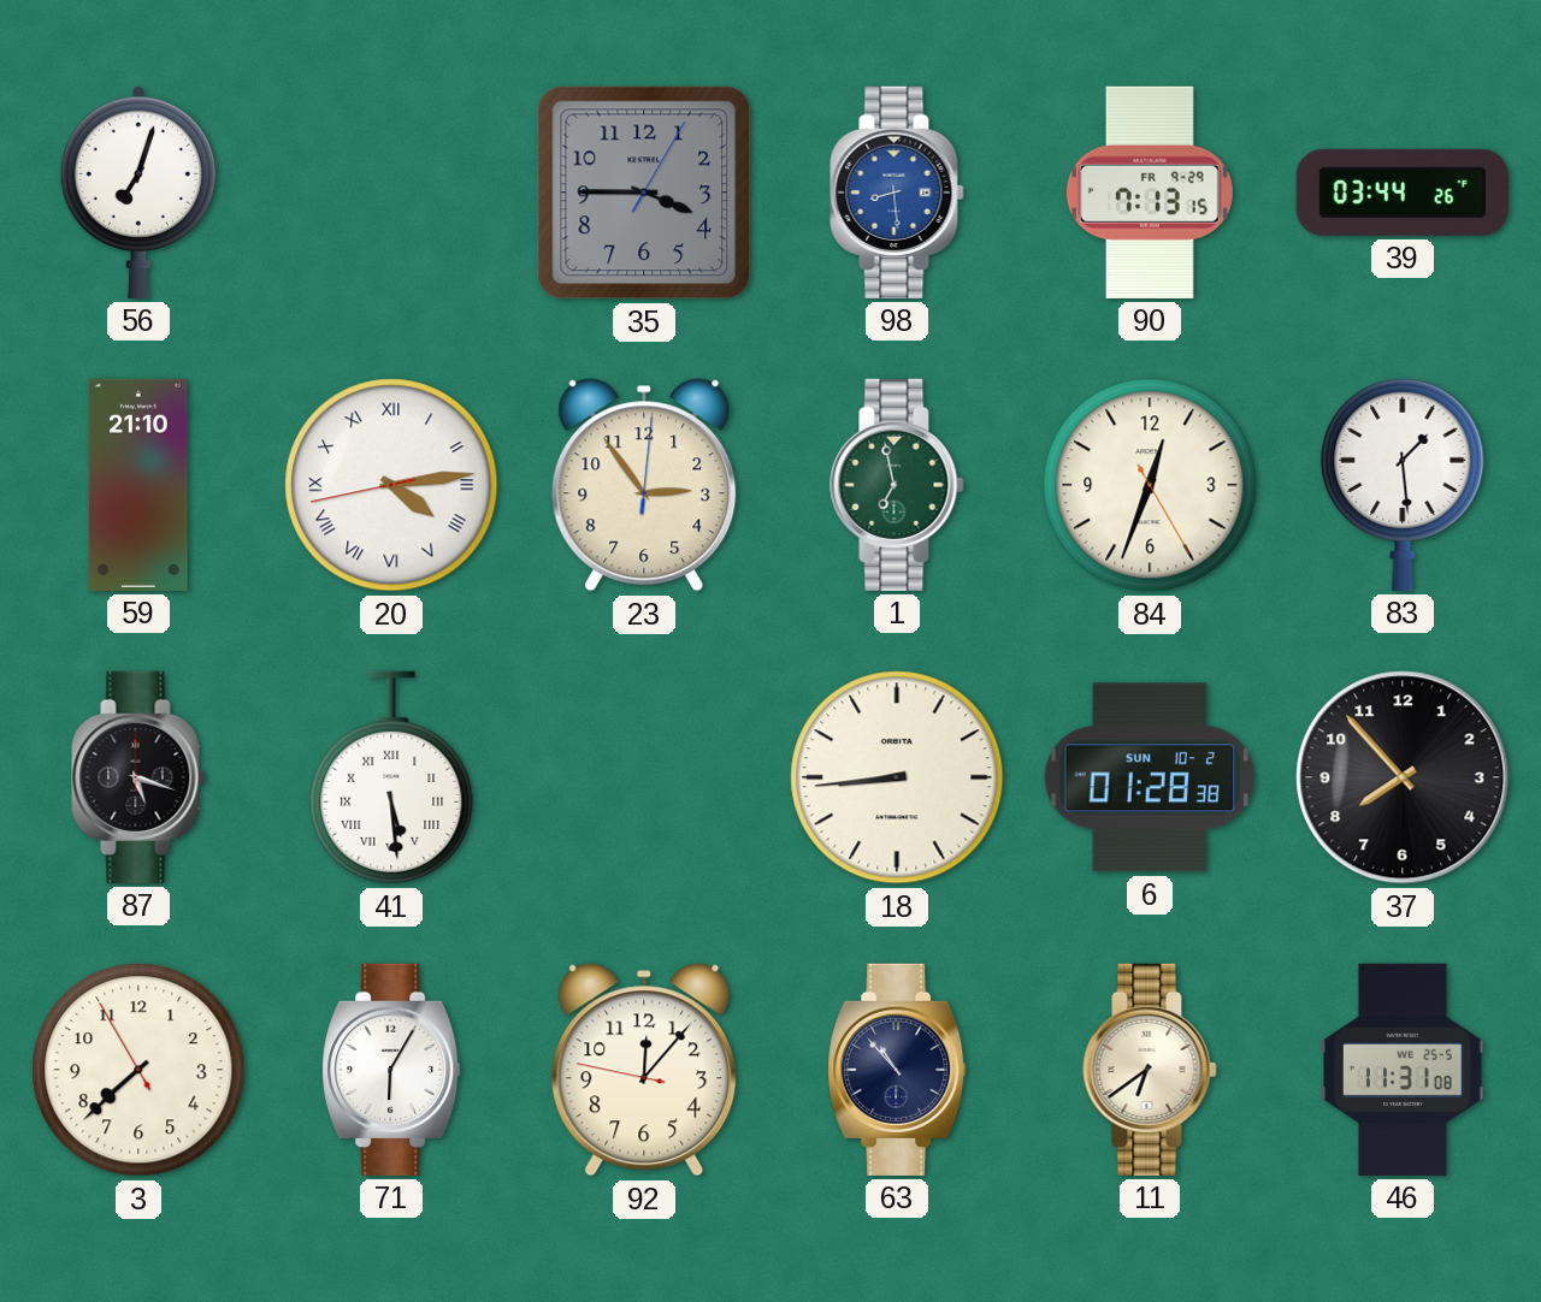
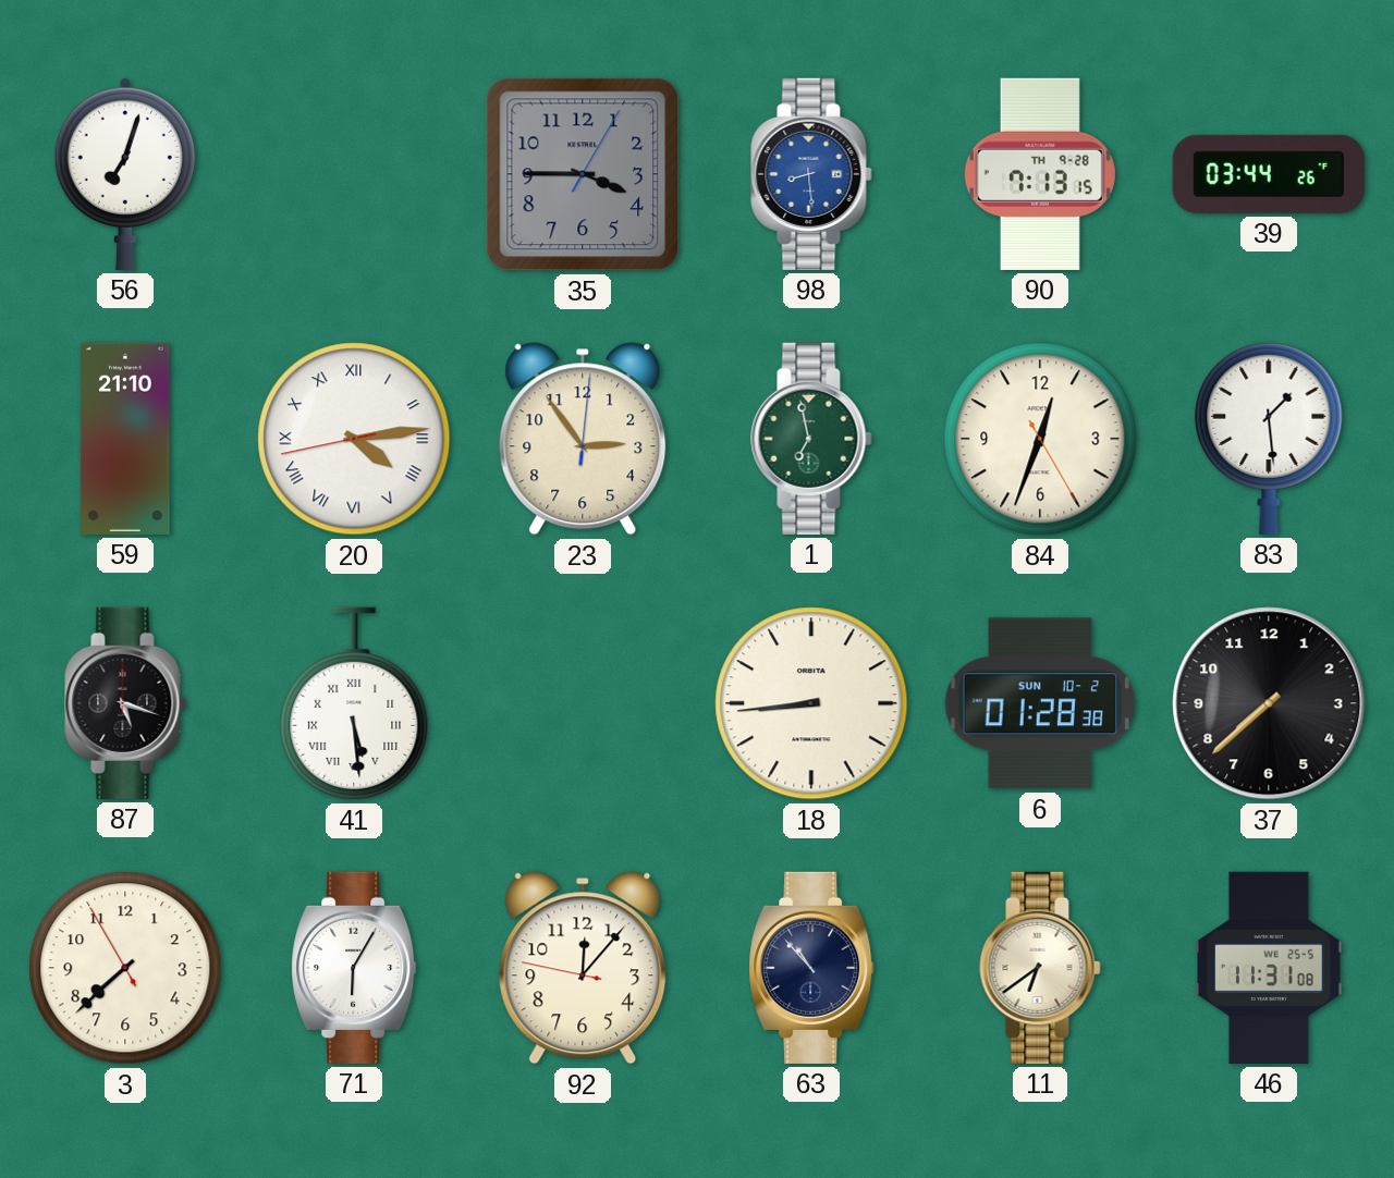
90 date: FR 9-29 -> TH 9-28
37: 7:53 -> 7:38
